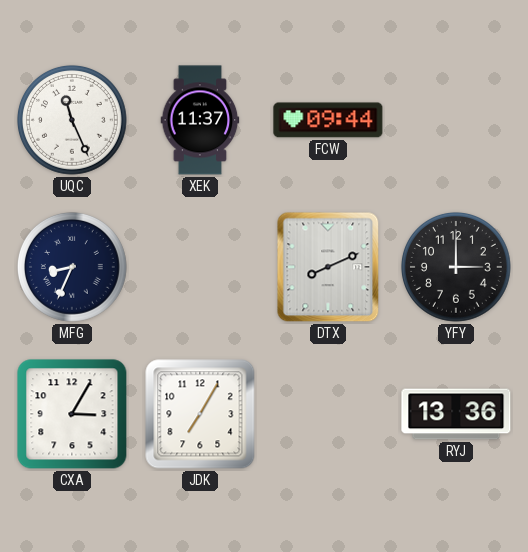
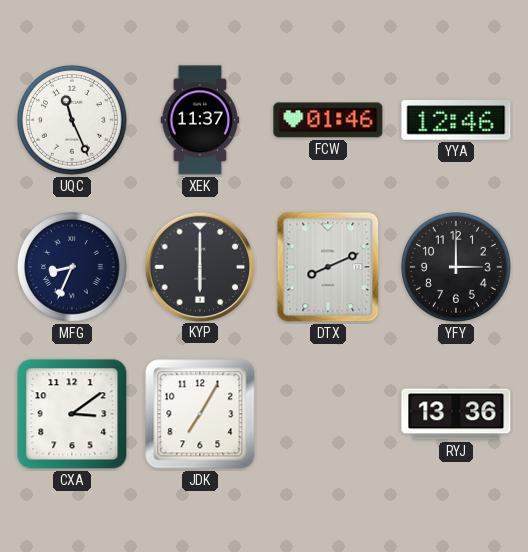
FCW: 09:44 -> 01:46
YYA: none -> 12:46
KYP: none -> 6:00
CXA: 3:05 -> 3:09
